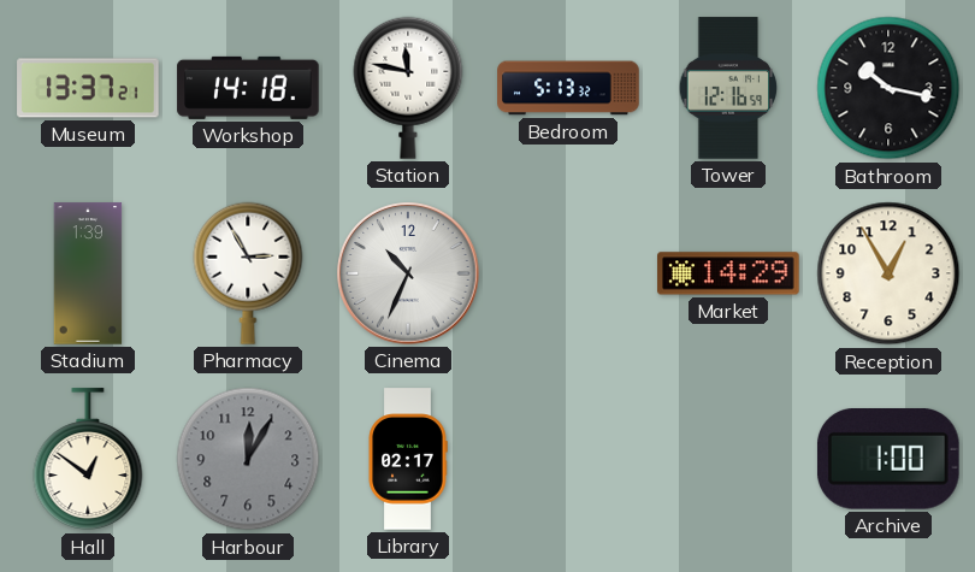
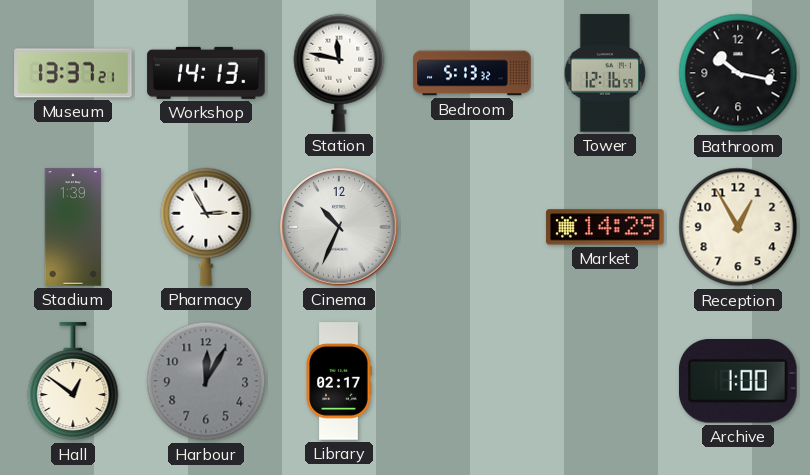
Workshop: 14:18 -> 14:13
